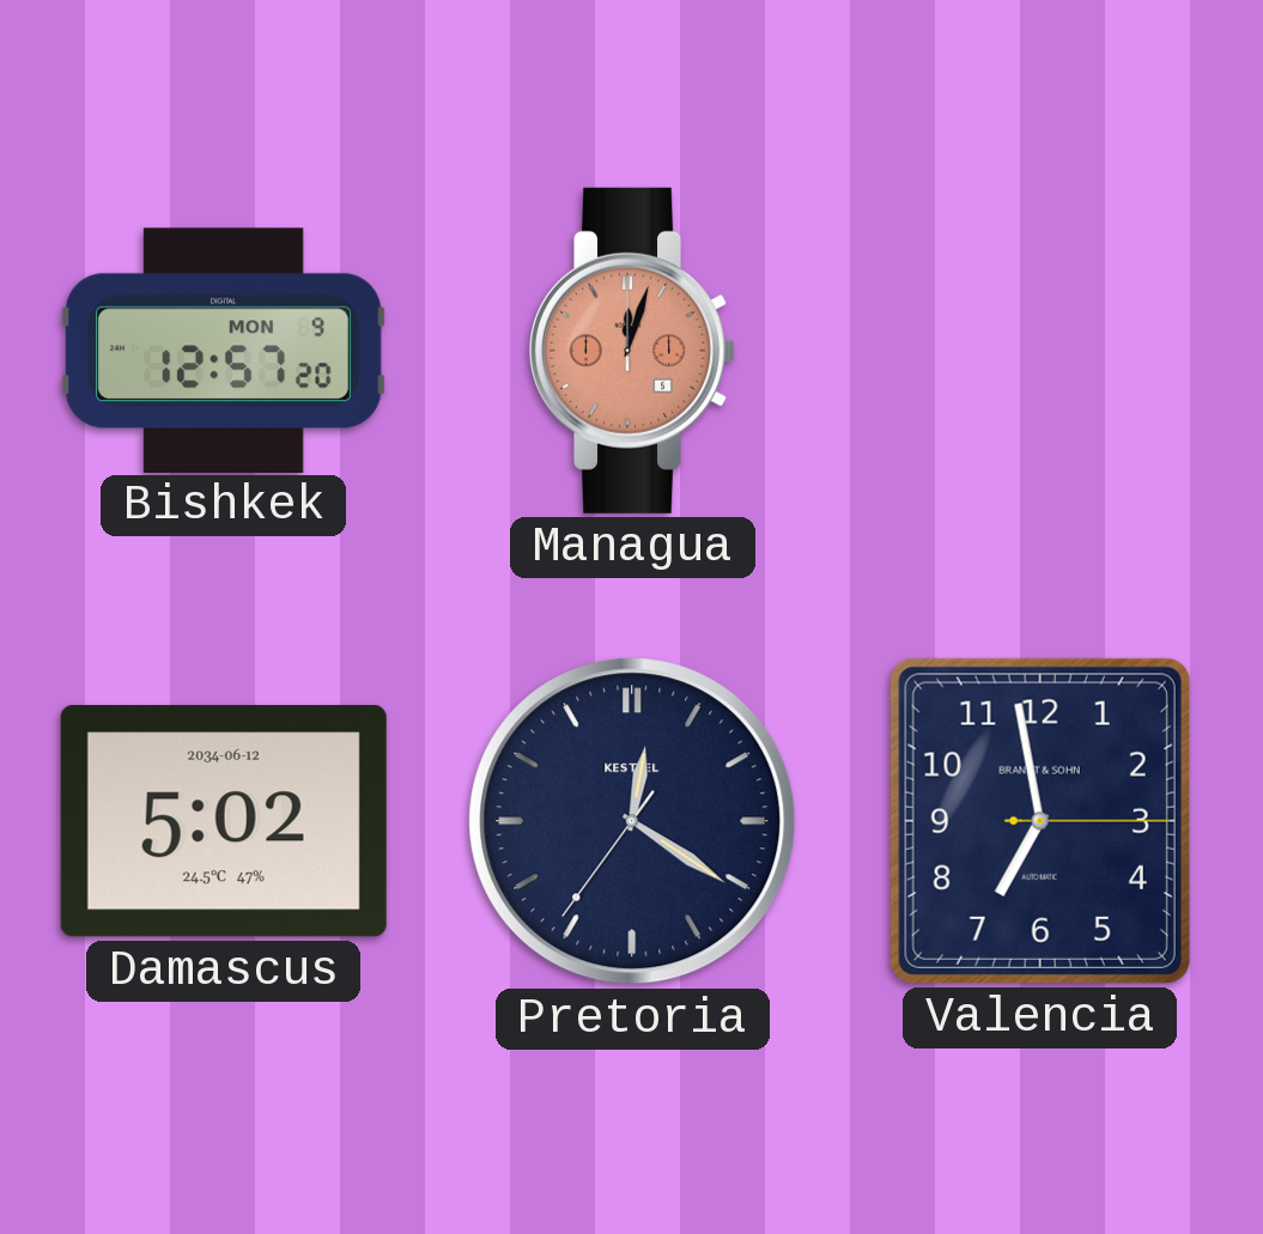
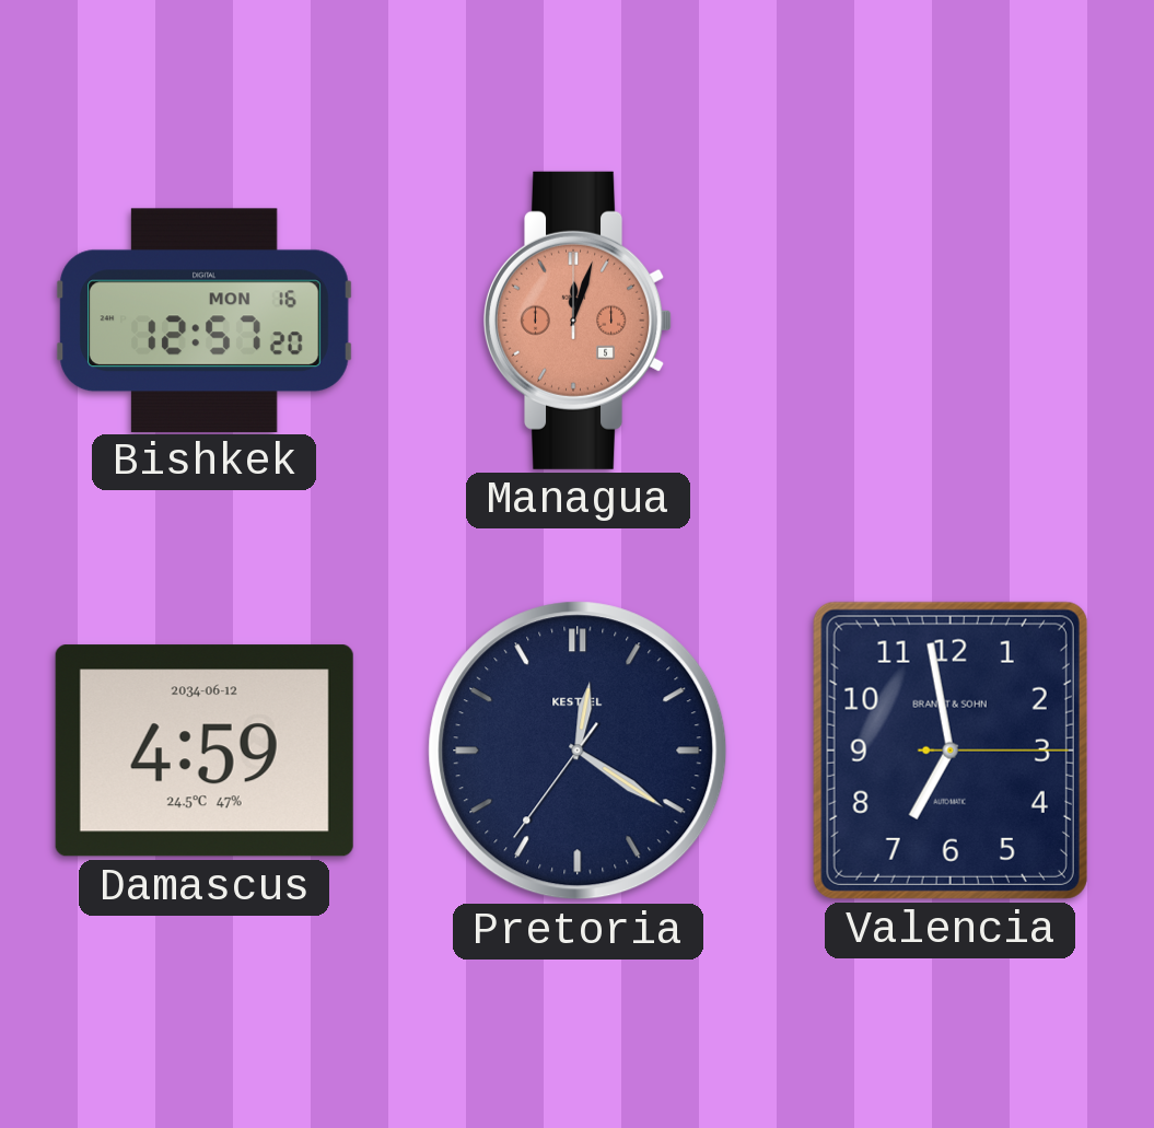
Bishkek date: MON 9 -> MON 16
Damascus: 5:02 -> 4:59
